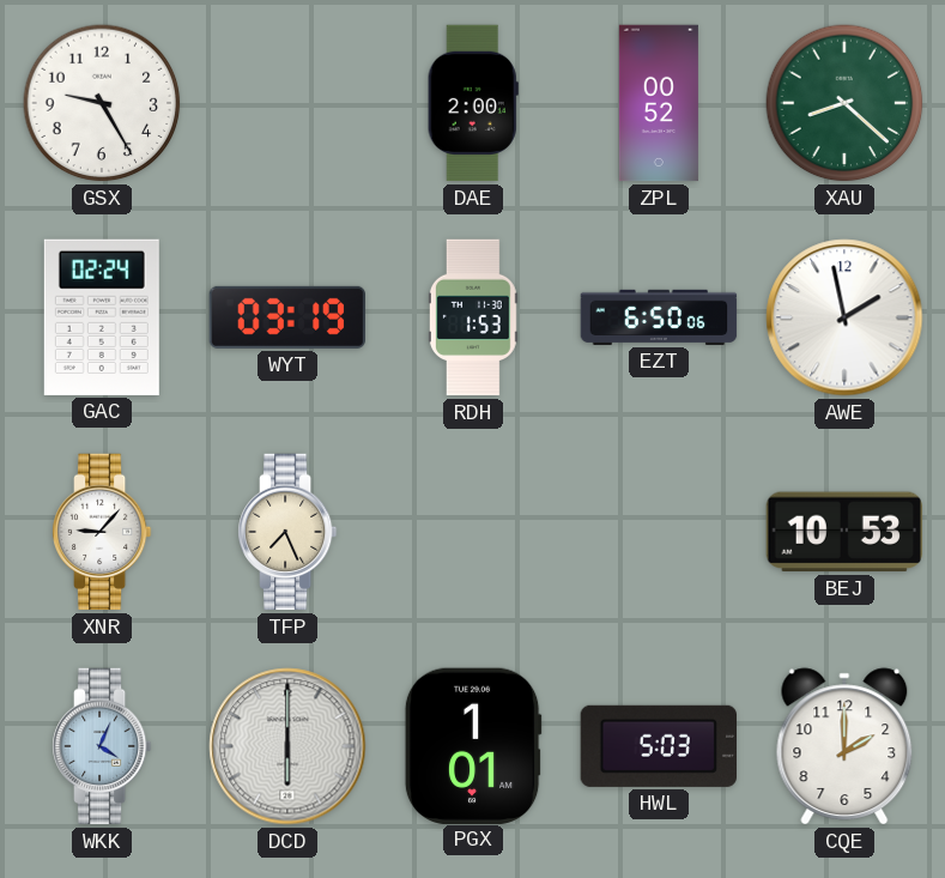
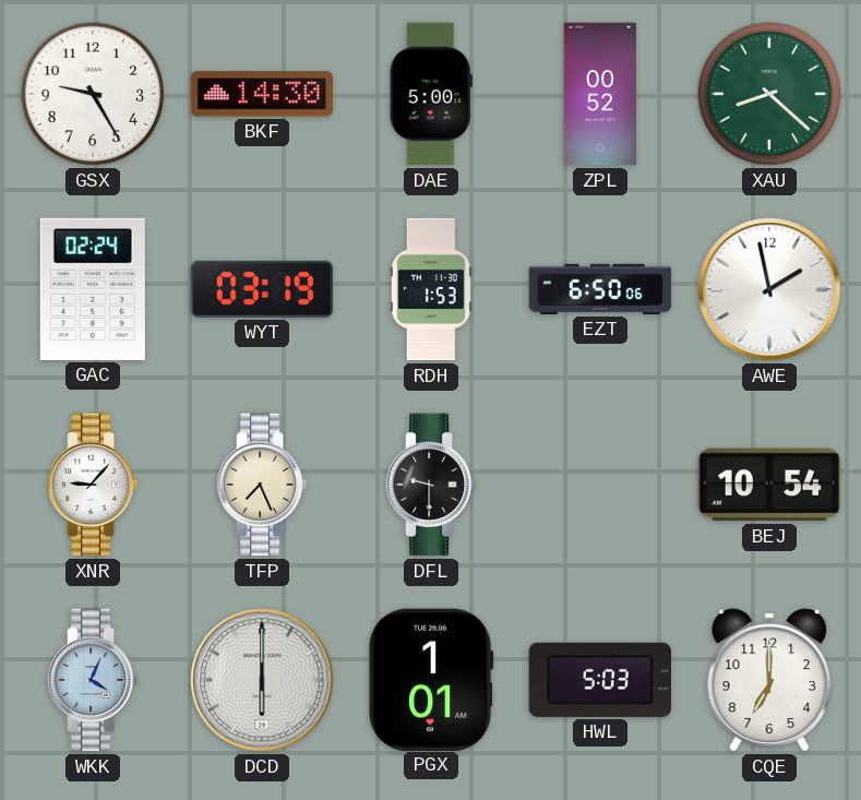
BKF: none -> 14:30
DAE: 2:00 -> 5:00
DFL: none -> 9:30
BEJ: 10:53 -> 10:54
CQE: 2:00 -> 7:00
